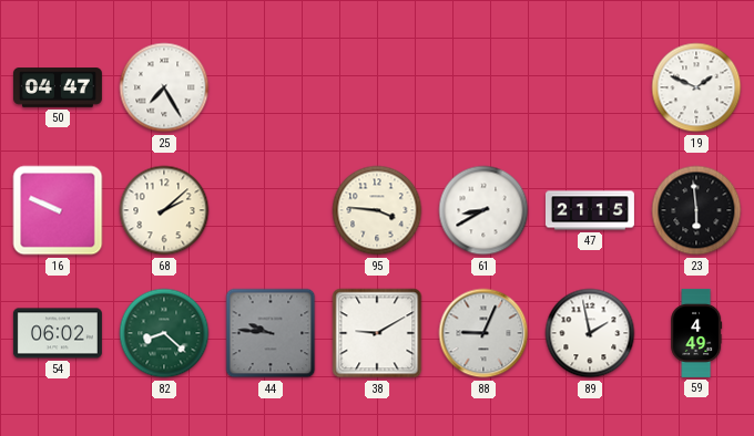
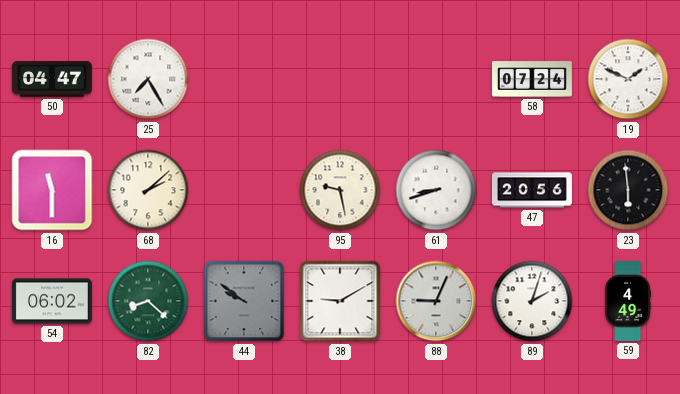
58: none -> 07:24
16: 9:49 -> 11:30
95: 3:46 -> 9:28
61: 8:40 -> 8:42
47: 21:15 -> 20:56
44: 9:46 -> 9:51
89: 1:58 -> 2:03
